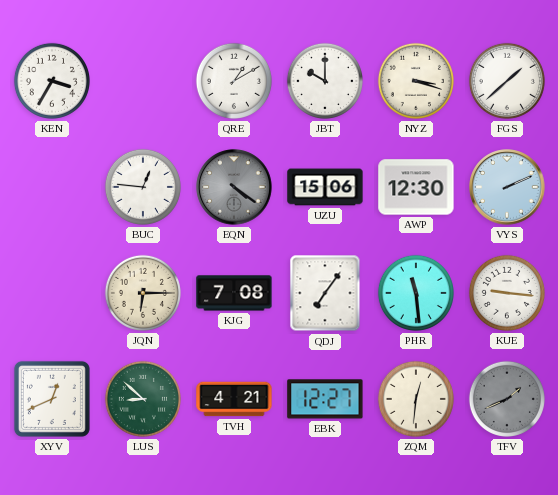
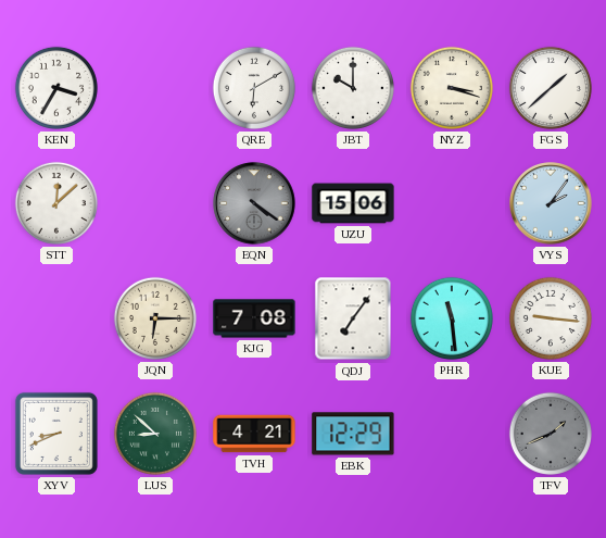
QRE: 1:10 -> 6:10
STT: none -> 12:08
BUC: 12:46 -> none
AWP: 12:30 -> none
VYS: 2:11 -> 2:06
XYV: 12:41 -> 8:41
EBK: 12:27 -> 12:29
ZQM: 12:31 -> none
